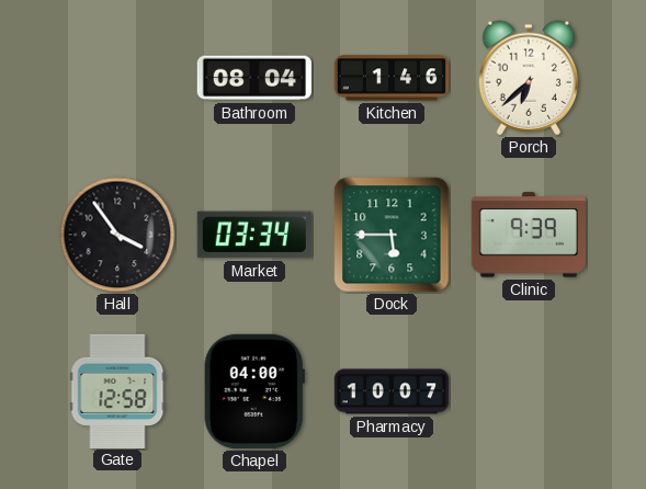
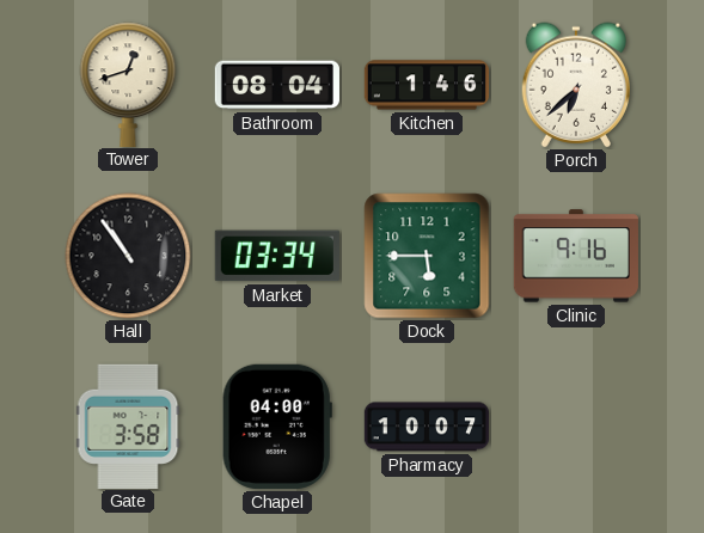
Tower: none -> 12:42
Hall: 3:54 -> 10:54
Clinic: 9:39 -> 9:16
Gate: 12:58 -> 3:58
